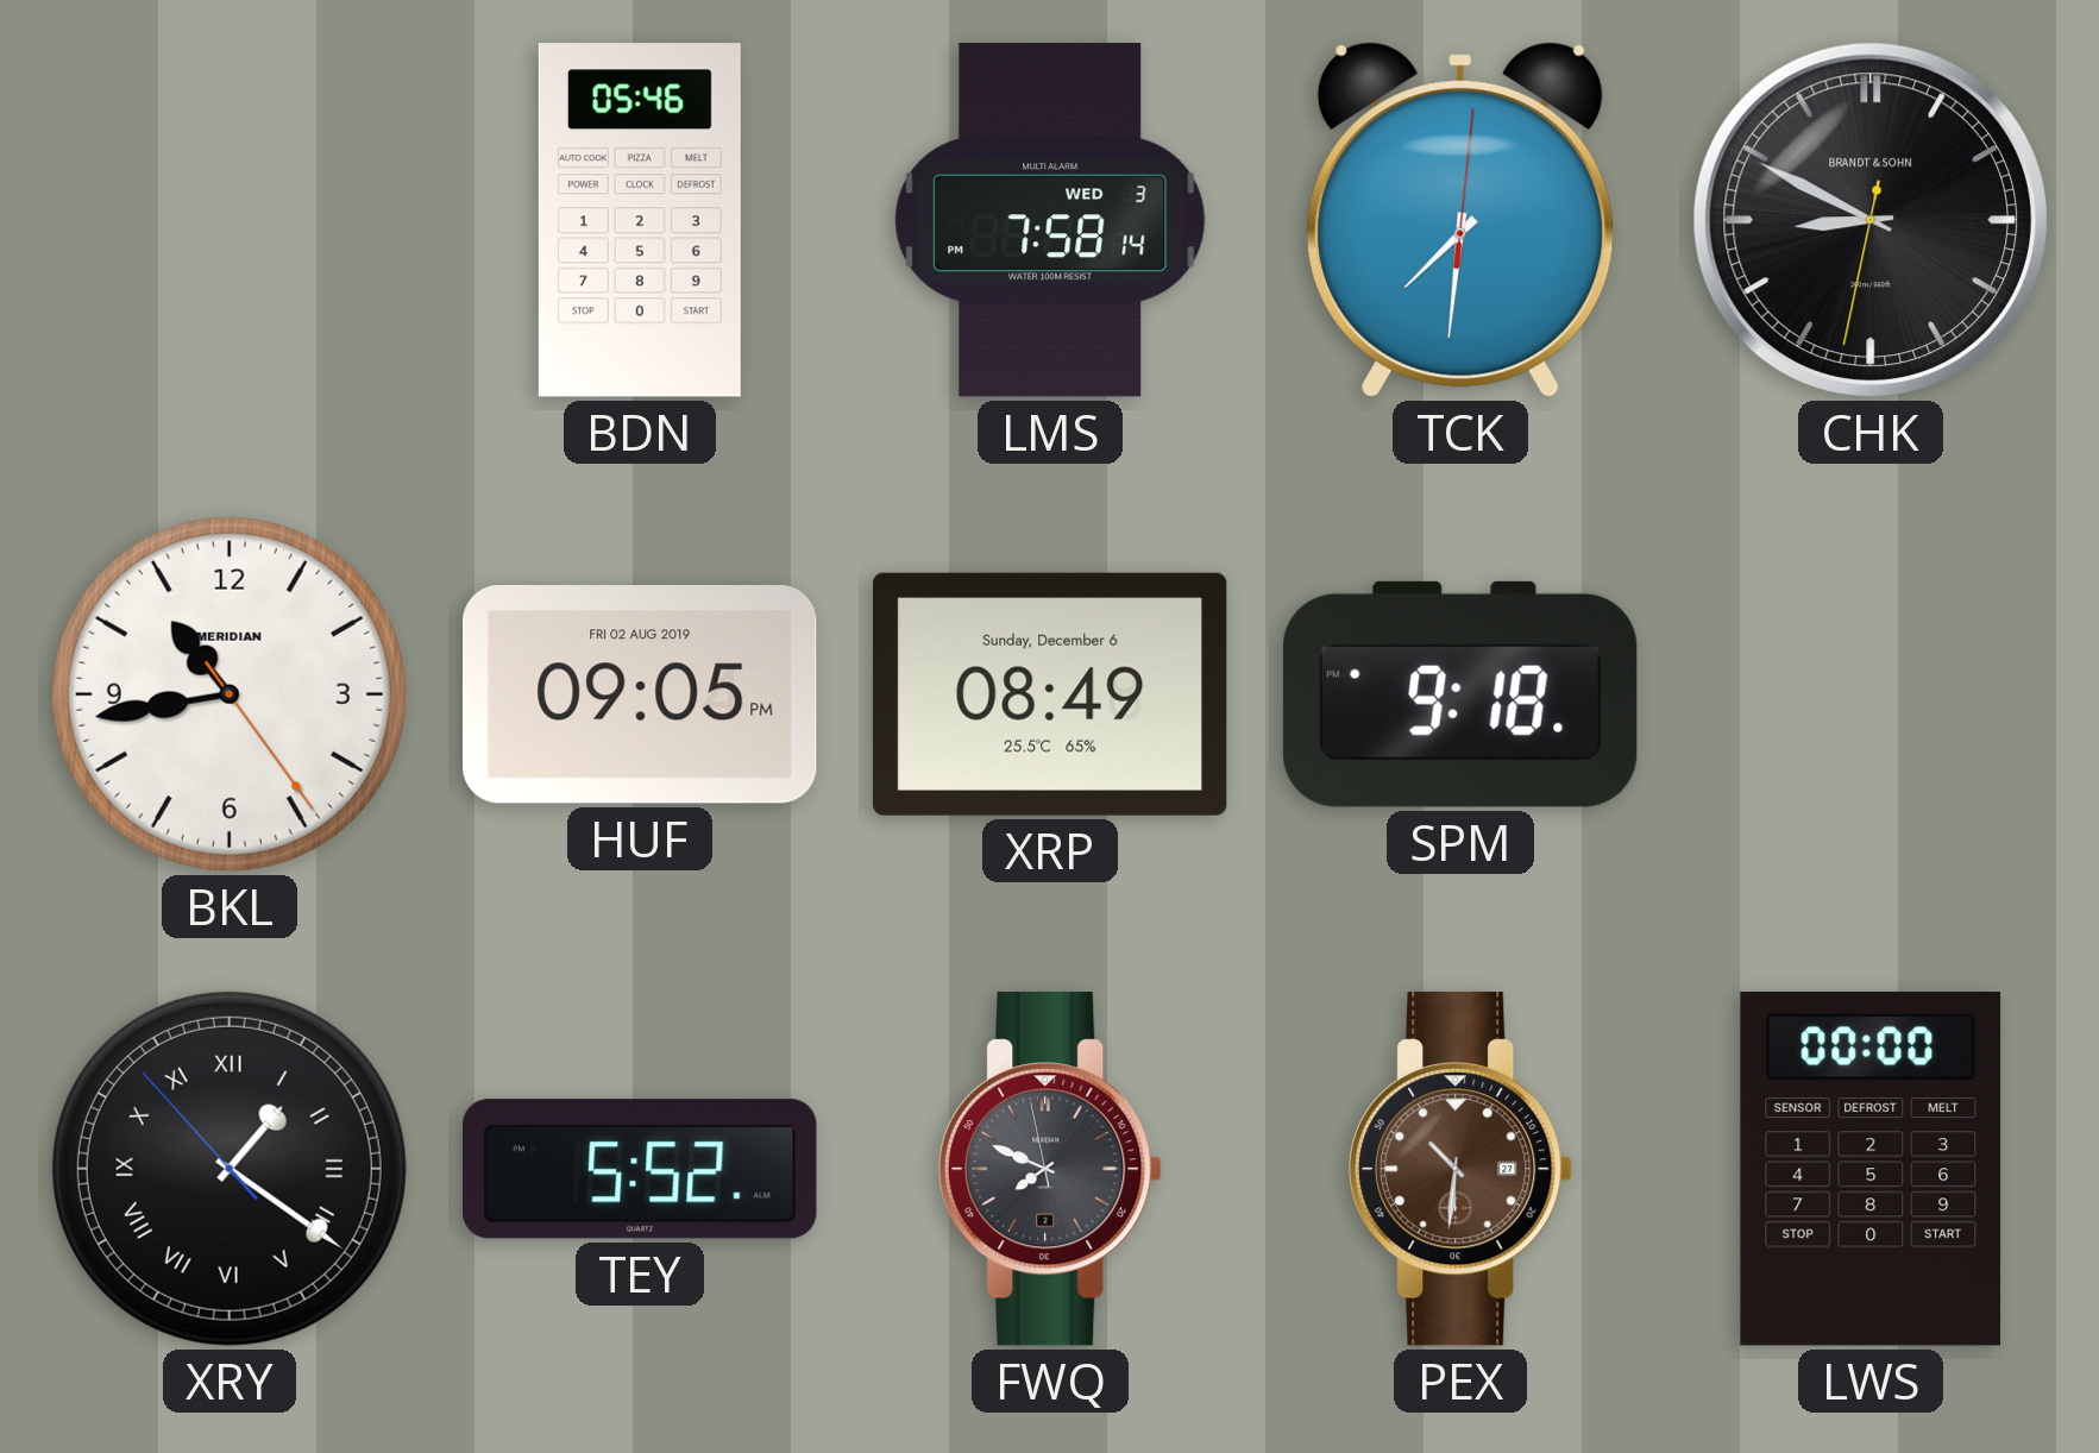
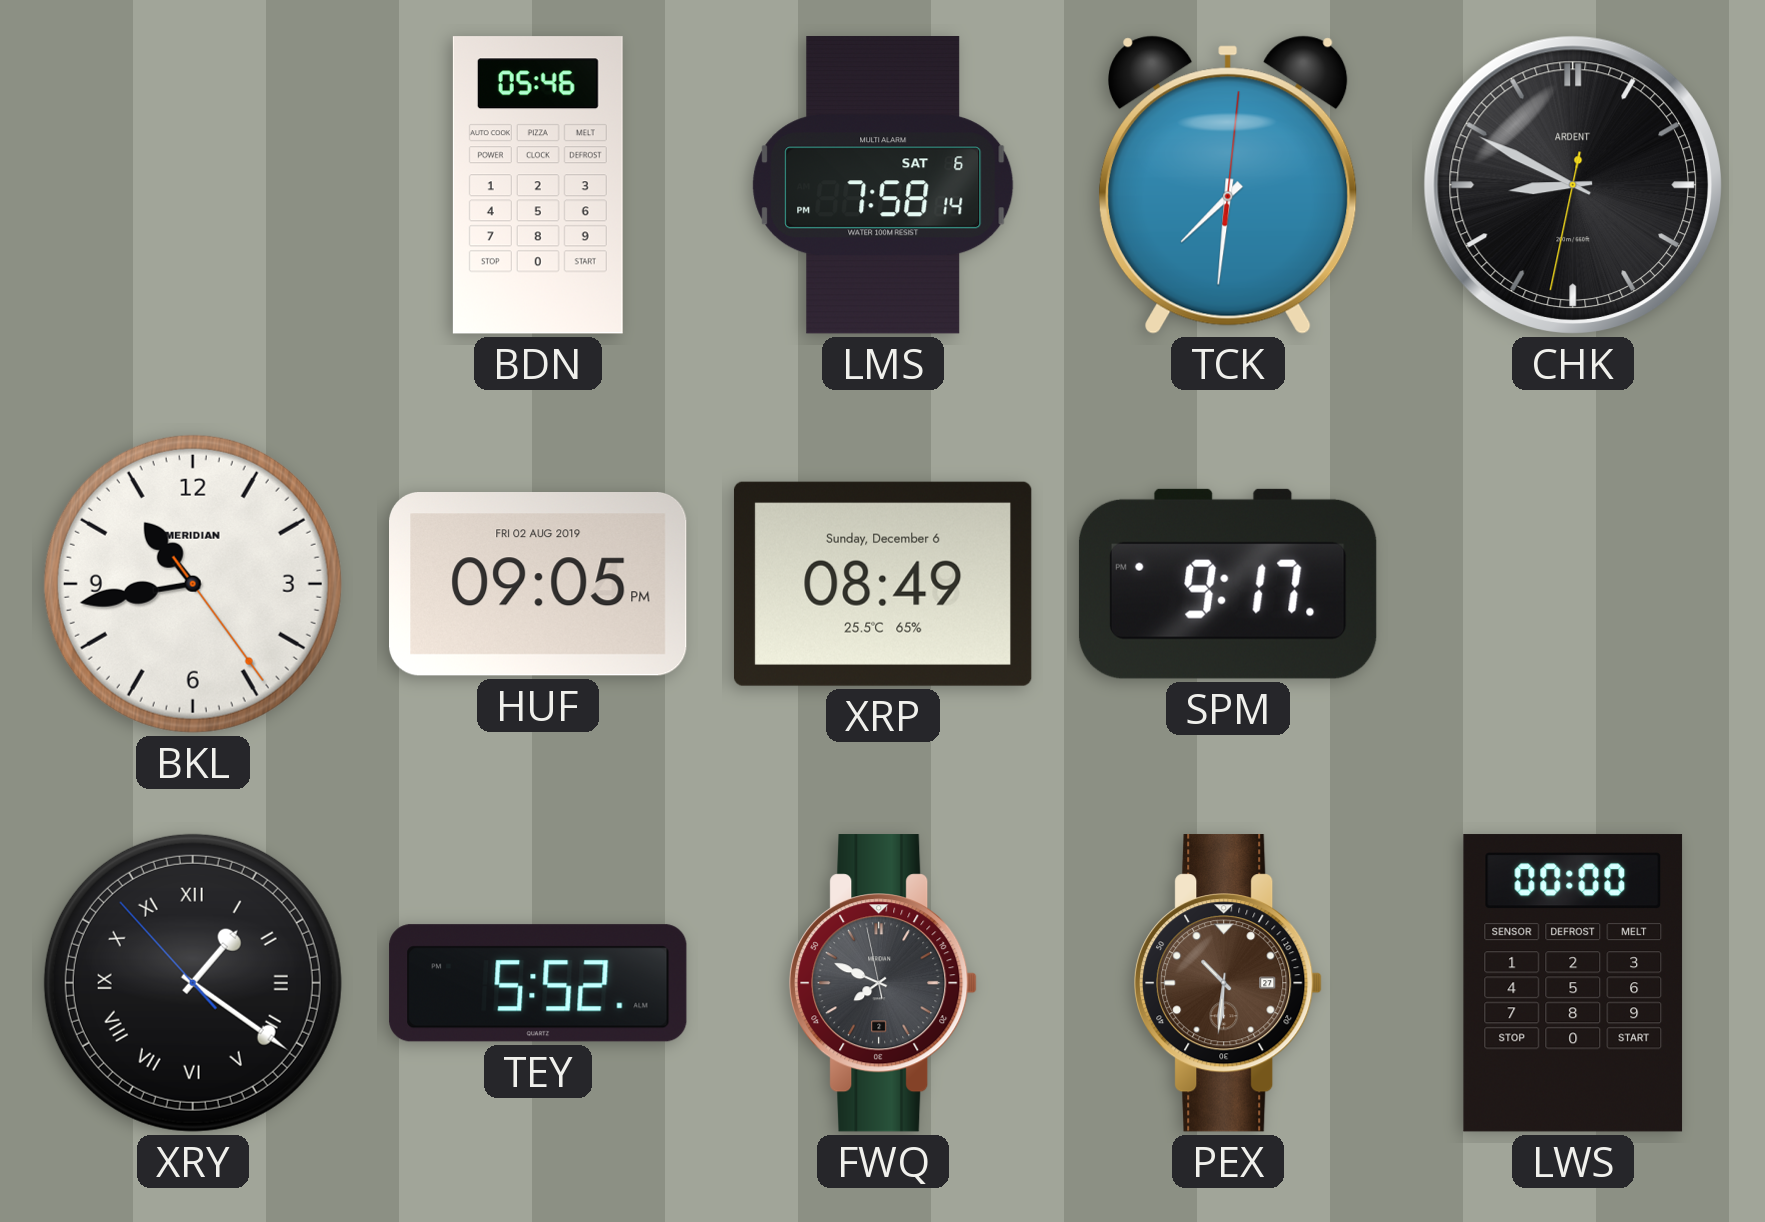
LMS date: WED 3 -> SAT 6
CHK brand: BRANDT & SOHN -> ARDENT
SPM: 9:18 -> 9:17
